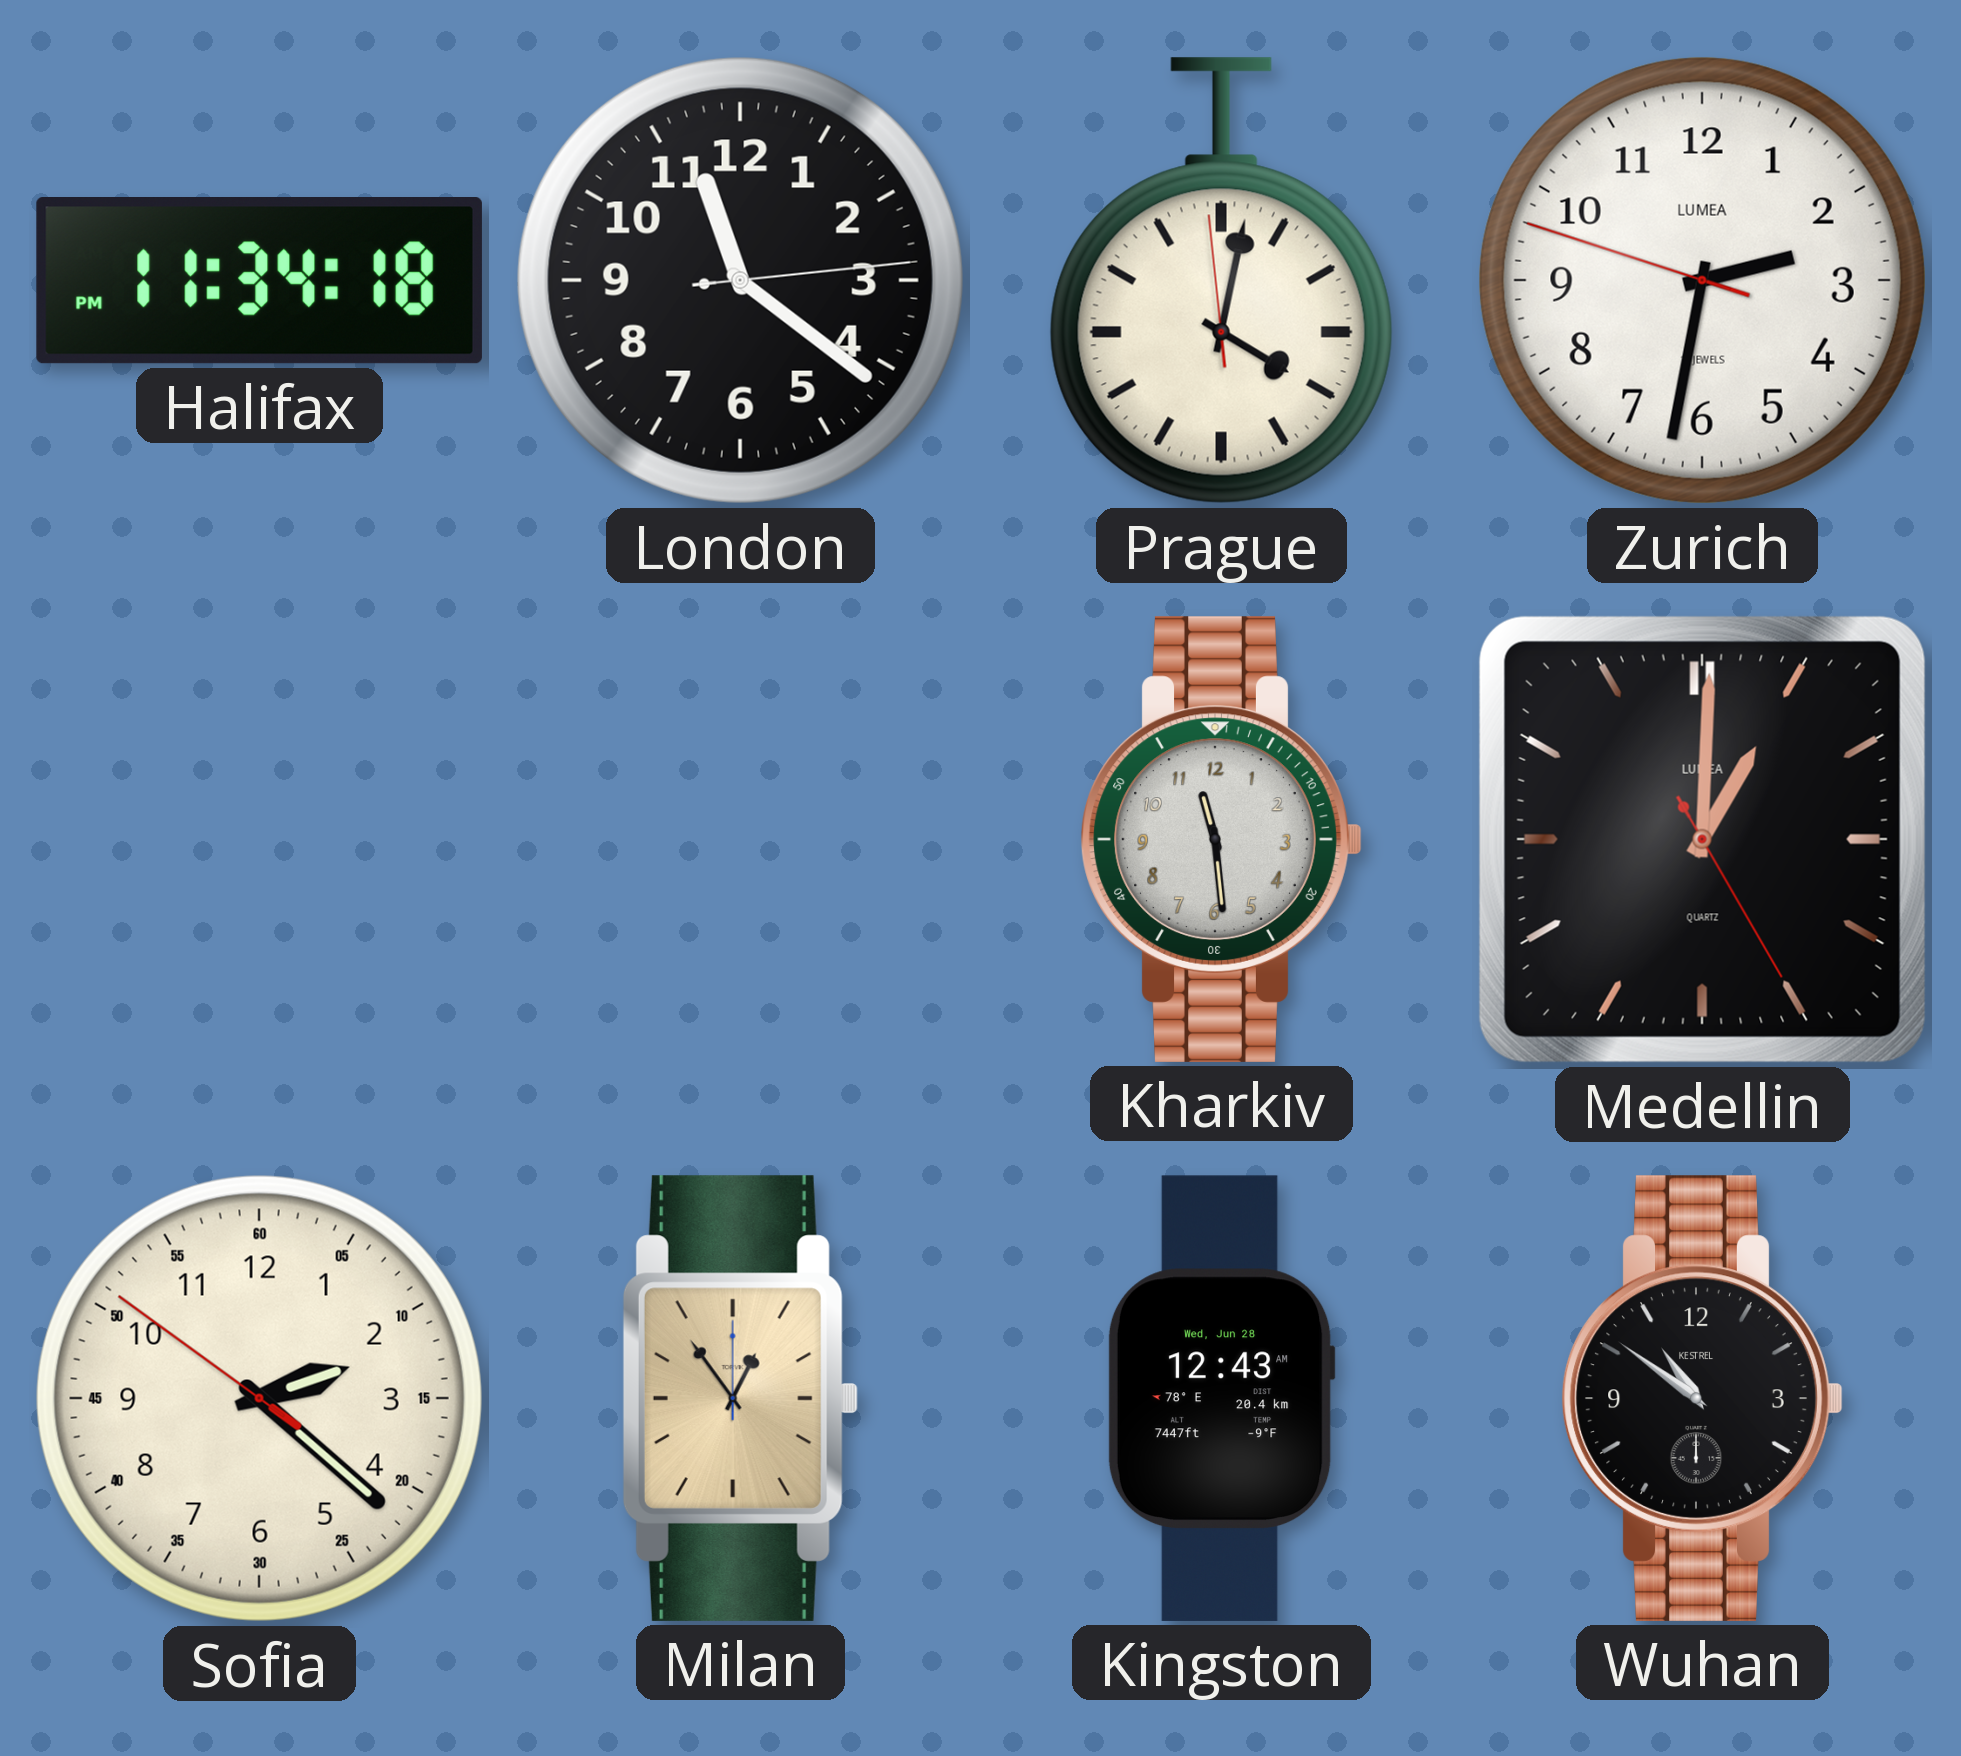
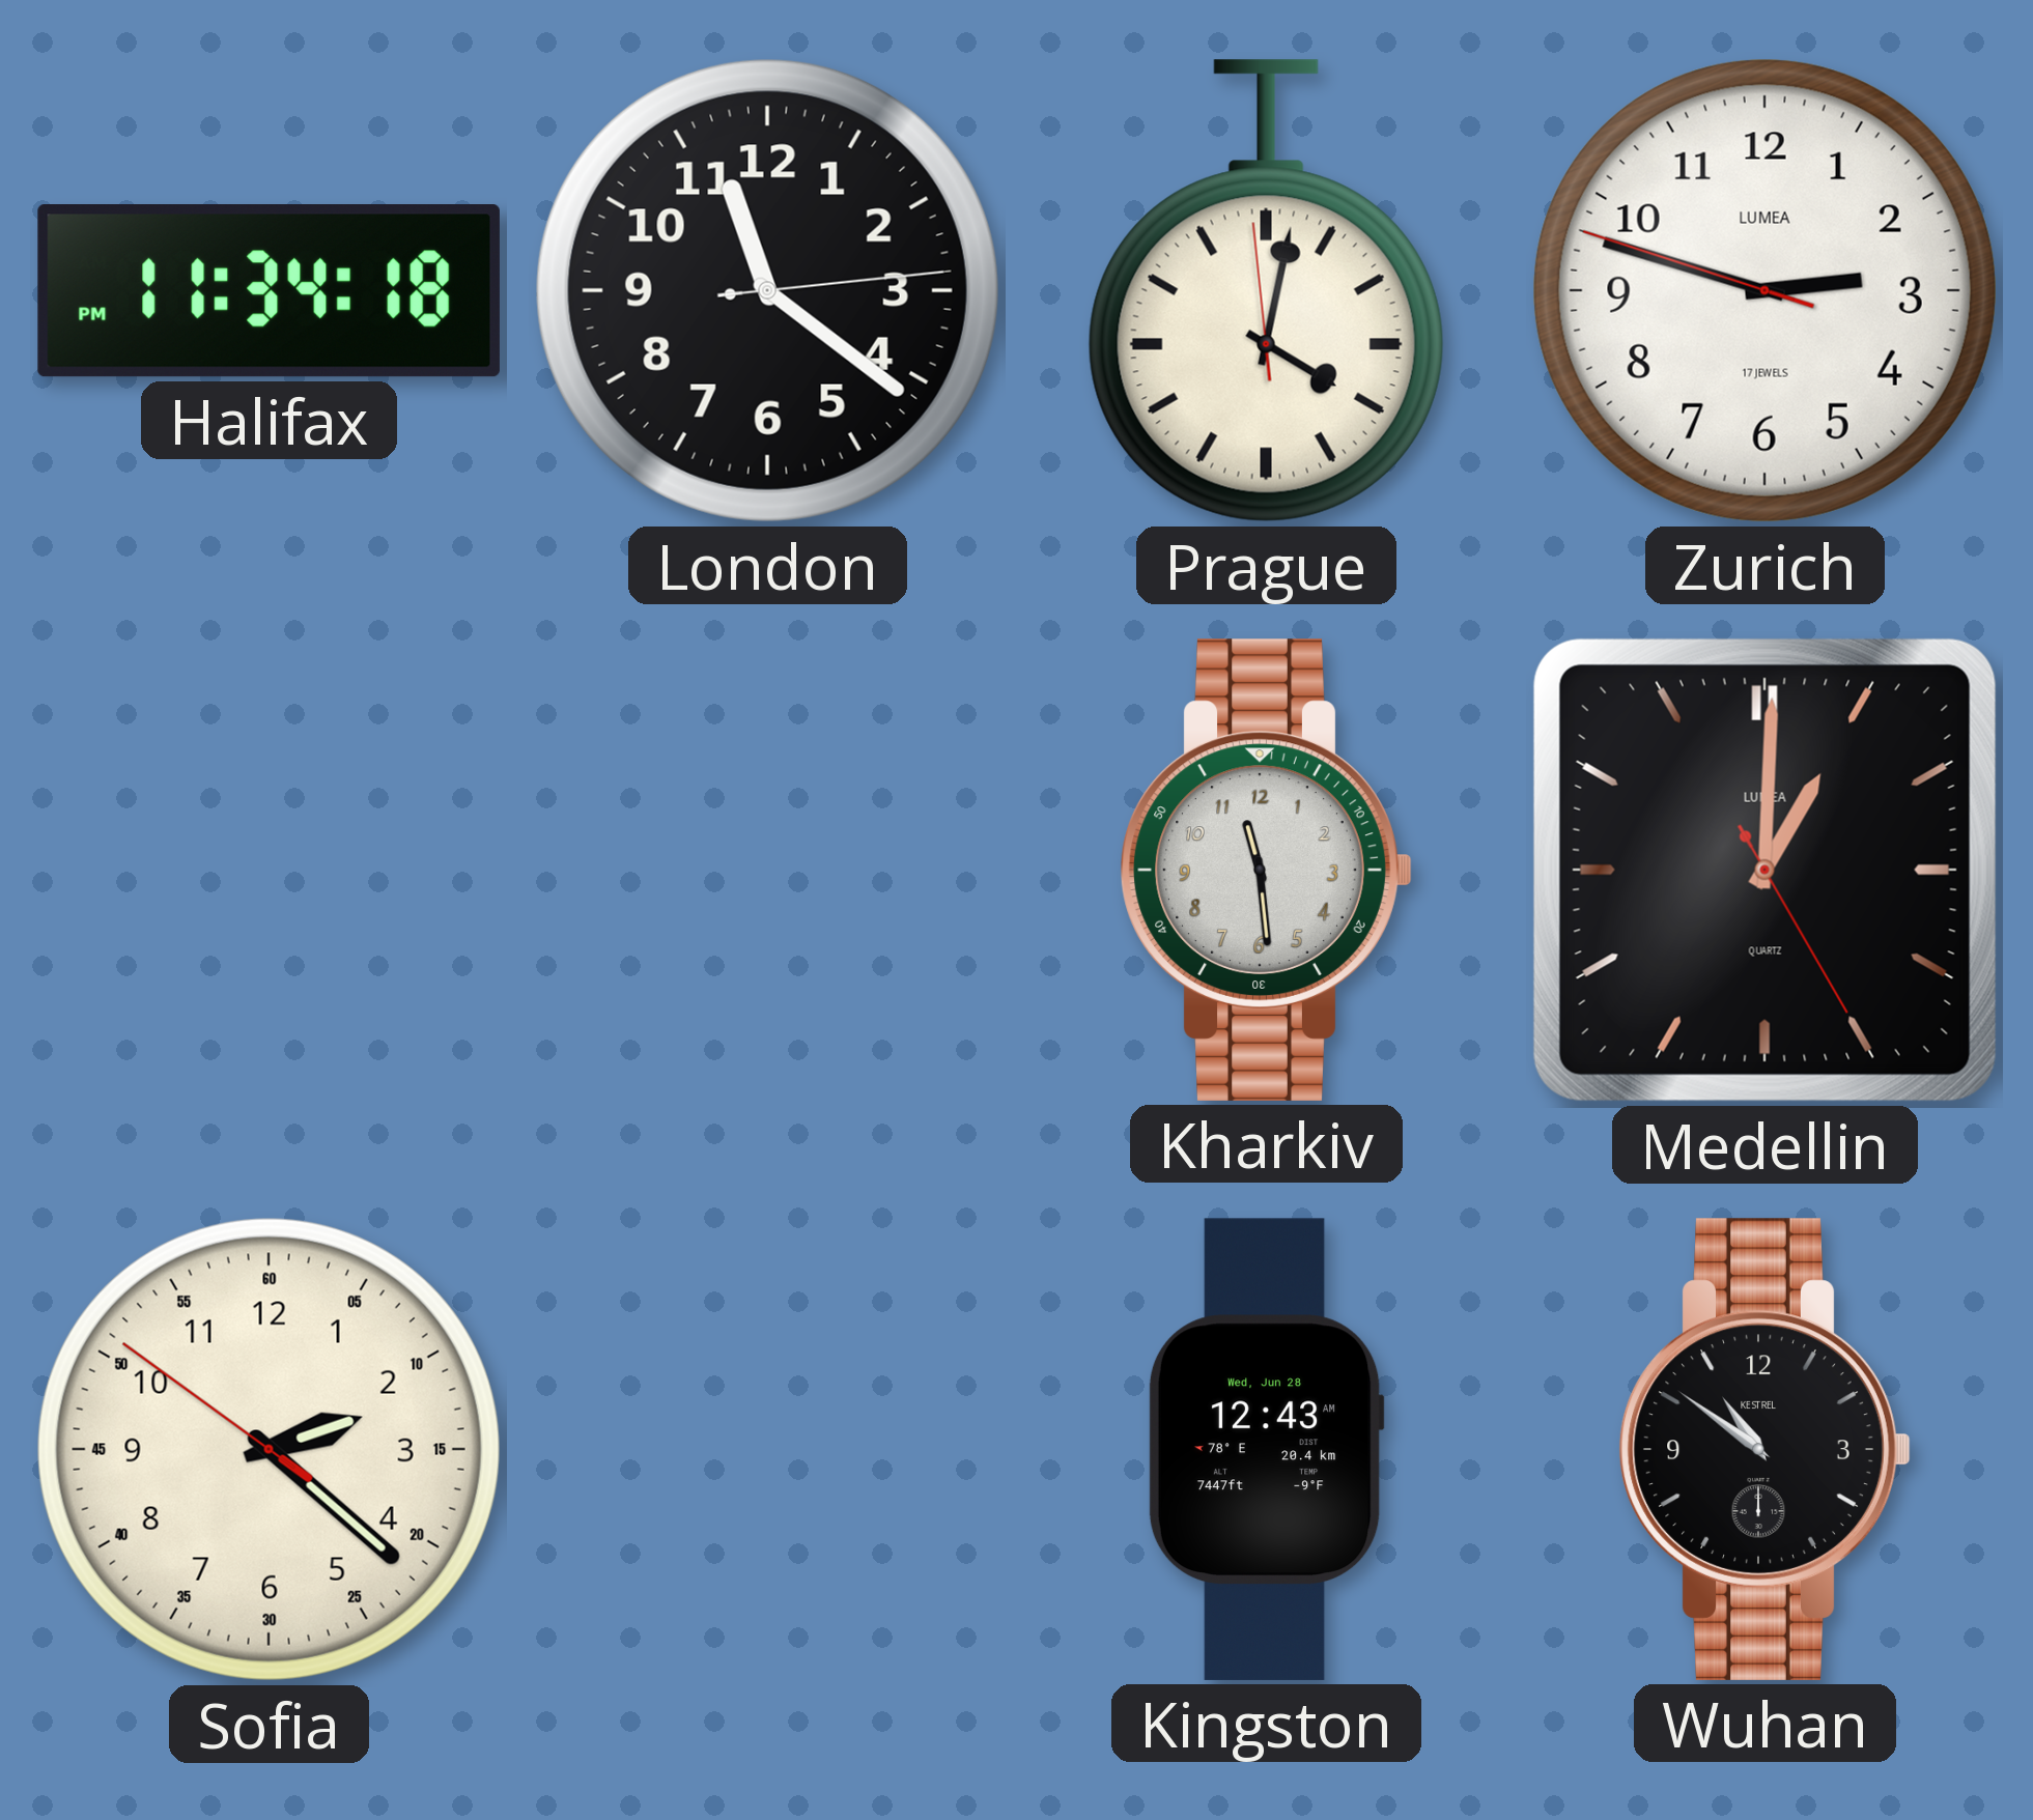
Zurich: 2:31 -> 2:47
Milan: 12:54 -> none
